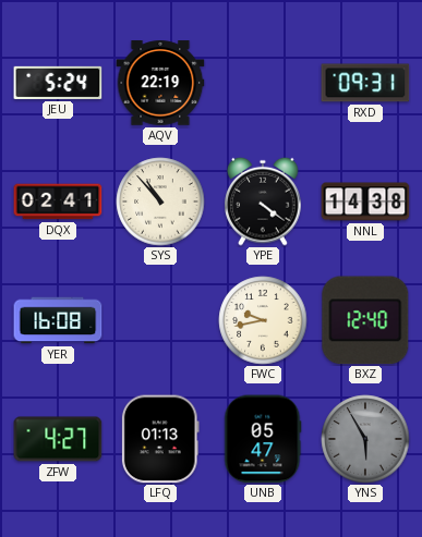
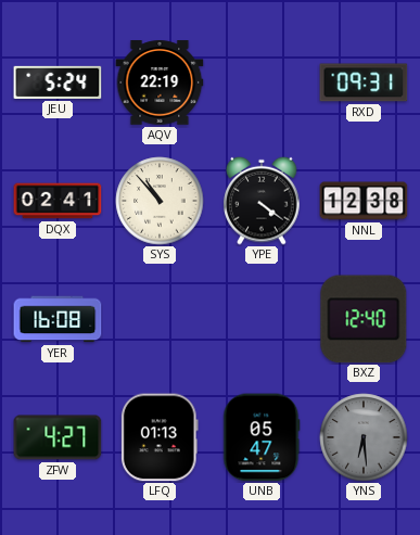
NNL: 14:38 -> 12:38
FWC: 9:43 -> none
YNS: 5:55 -> 6:29
